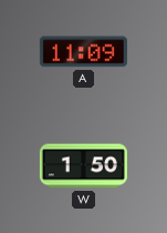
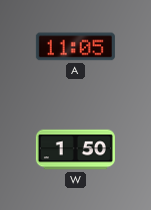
A: 11:09 -> 11:05
